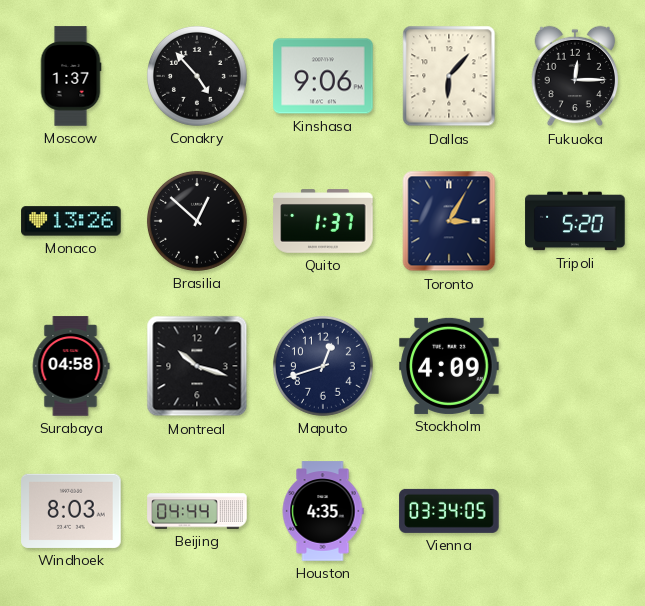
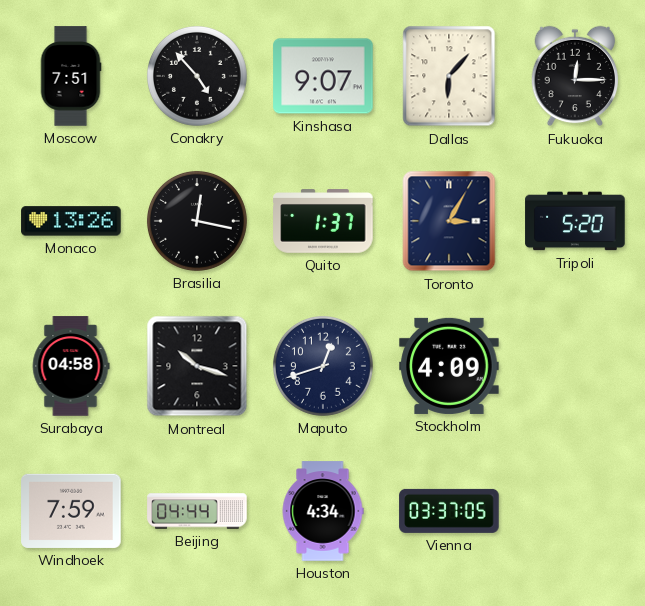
Moscow: 1:37 -> 7:51
Kinshasa: 9:06 -> 9:07
Brasilia: 12:52 -> 12:17
Windhoek: 8:03 -> 7:59
Houston: 4:35 -> 4:34
Vienna: 03:34 -> 03:37
